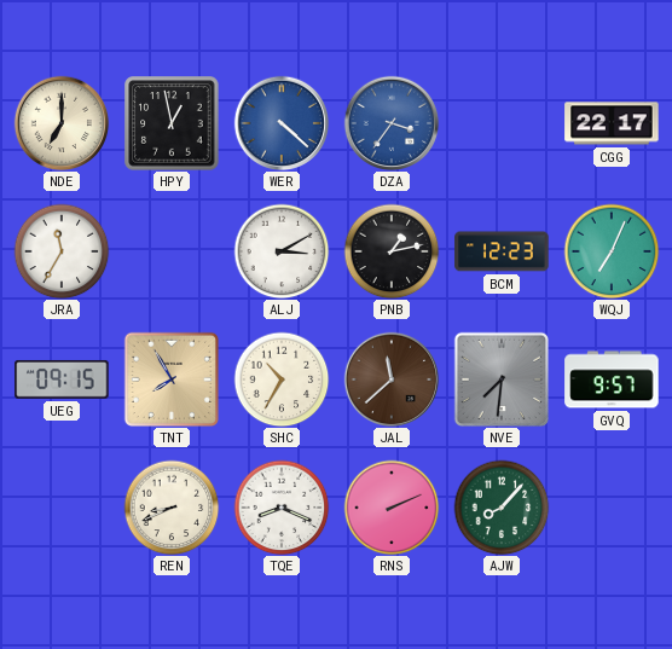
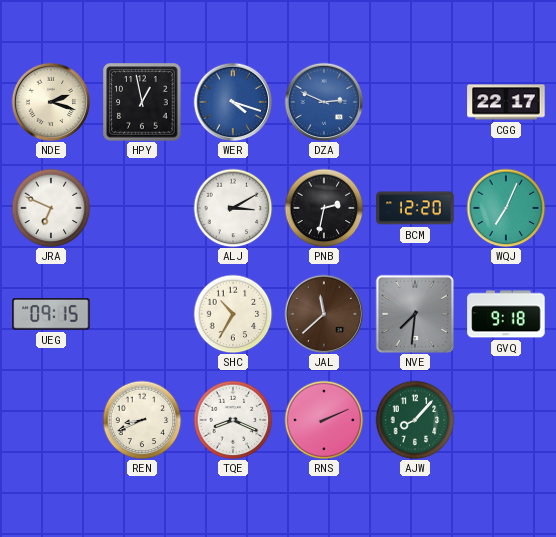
NDE: 7:00 -> 2:18
WER: 4:22 -> 4:18
DZA: 3:36 -> 2:49
JRA: 11:35 -> 6:49
PNB: 1:13 -> 2:32
BCM: 12:23 -> 12:20
TNT: 7:55 -> none
GVQ: 9:57 -> 9:18
